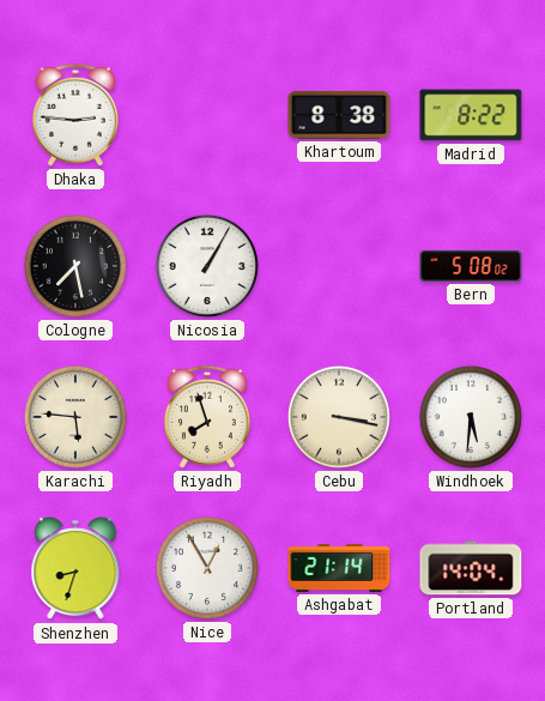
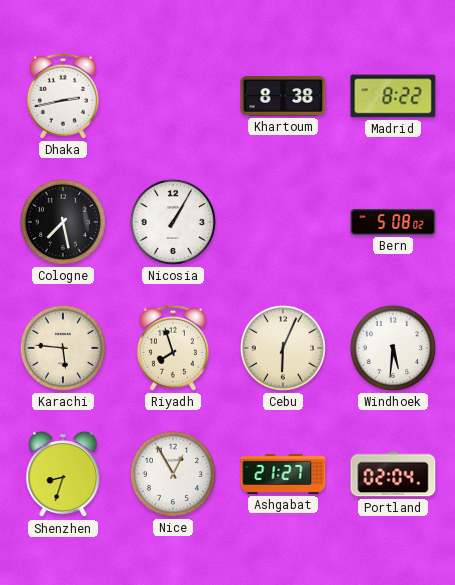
Dhaka: 2:46 -> 2:43
Cebu: 3:17 -> 6:04
Ashgabat: 21:14 -> 21:27
Portland: 14:04 -> 02:04
